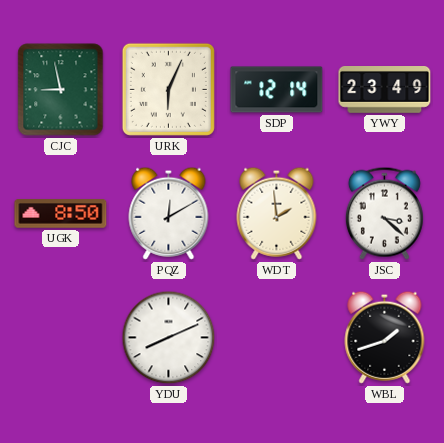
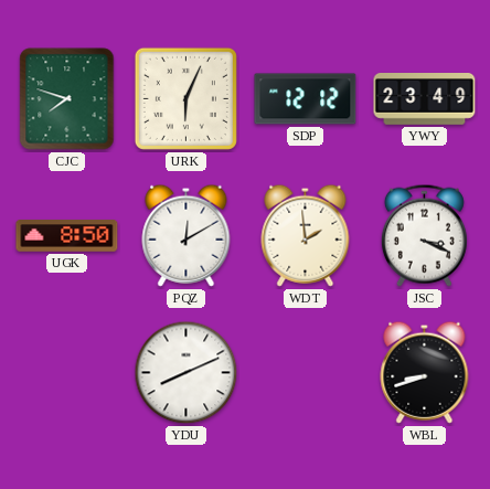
CJC: 8:58 -> 7:48
SDP: 12:14 -> 12:12
JSC: 3:22 -> 3:19
WBL: 1:42 -> 8:42
